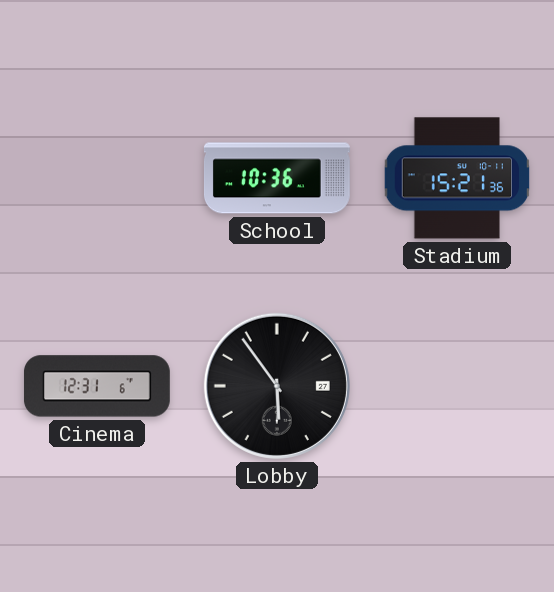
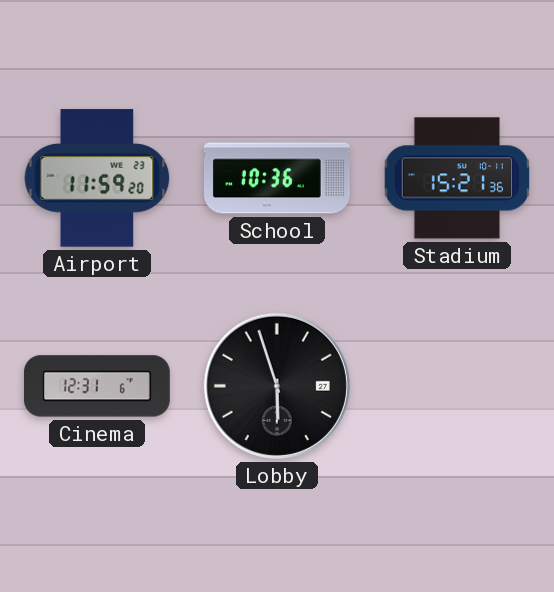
Airport: none -> 11:59
Lobby: 5:54 -> 5:57
